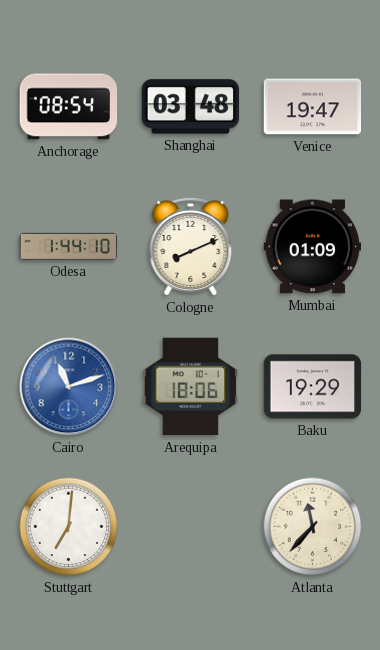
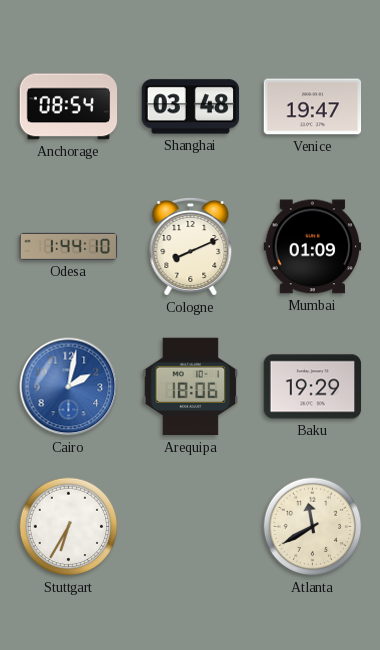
Cairo: 11:12 -> 2:02
Stuttgart: 7:01 -> 6:35
Atlanta: 11:37 -> 11:40
